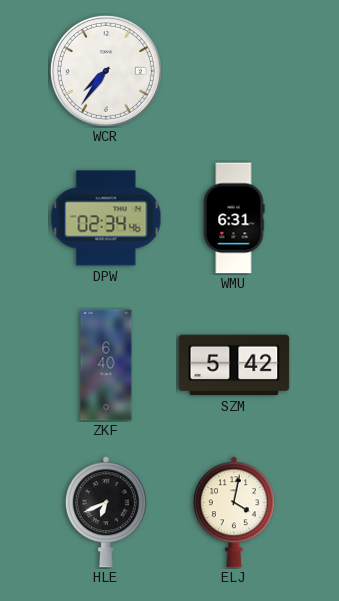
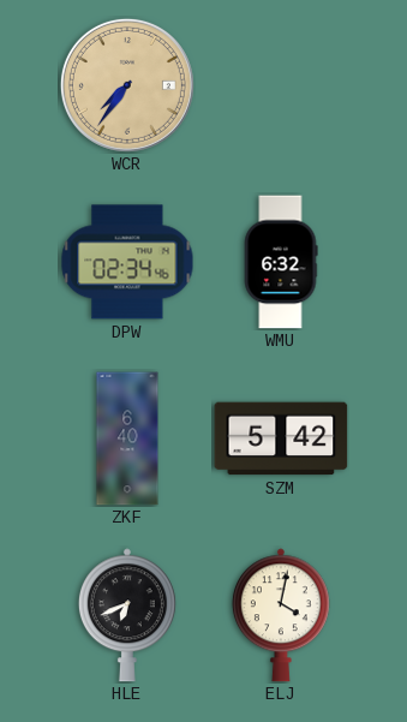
WCR dial: white -> champagne
WMU: 6:31 -> 6:32
